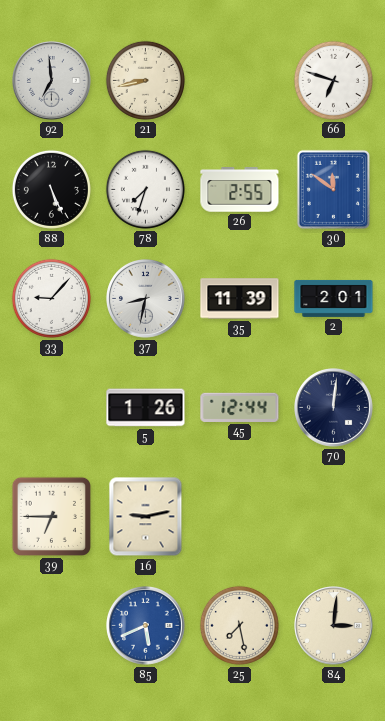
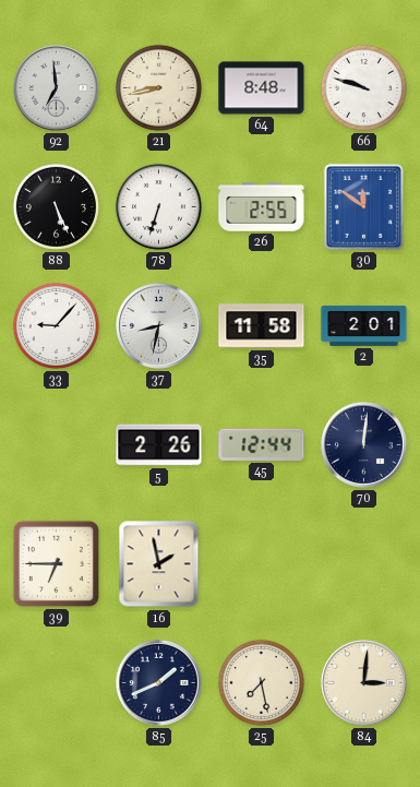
64: none -> 8:48
66: 6:48 -> 9:48
78: 7:33 -> 6:33
35: 11:39 -> 11:58
5: 1:26 -> 2:26
16: 9:13 -> 1:58
85: 5:41 -> 1:41
85 dial: blue -> navy
